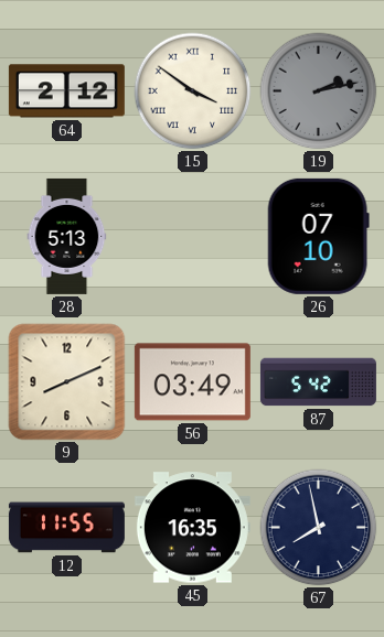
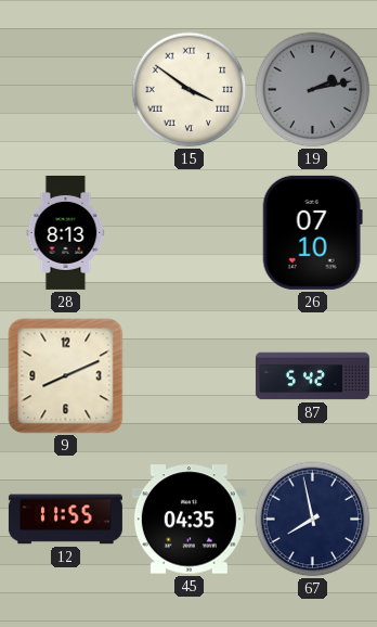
64: 2:12 -> none
28: 5:13 -> 8:13
56: 03:49 -> none
45: 16:35 -> 04:35
